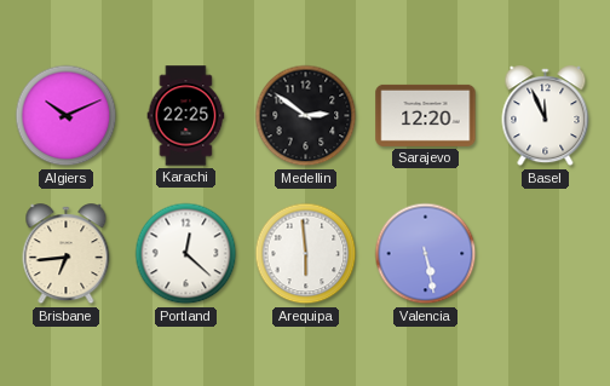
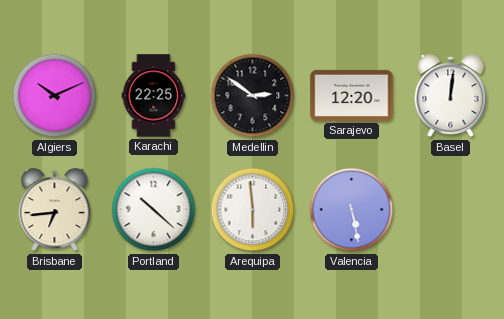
Basel: 11:56 -> 12:01
Portland: 12:22 -> 10:22
